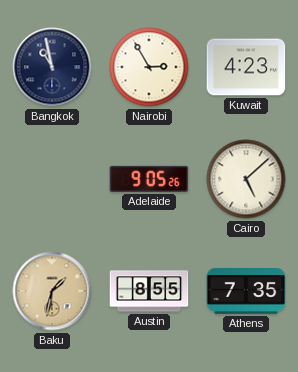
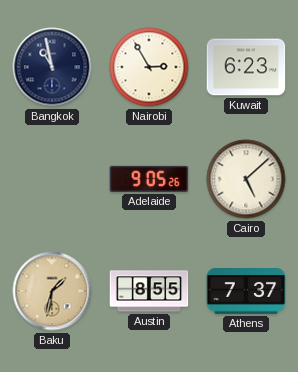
Kuwait: 4:23 -> 6:23
Athens: 7:35 -> 7:37
